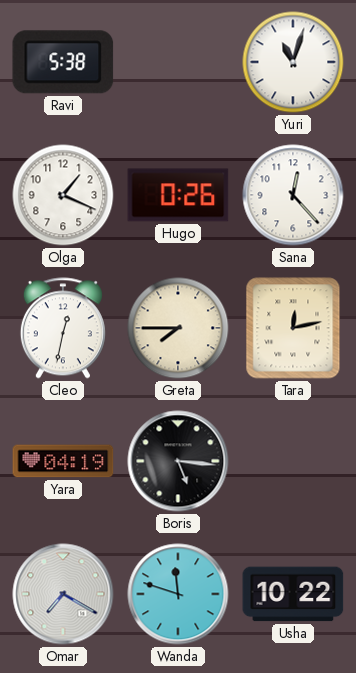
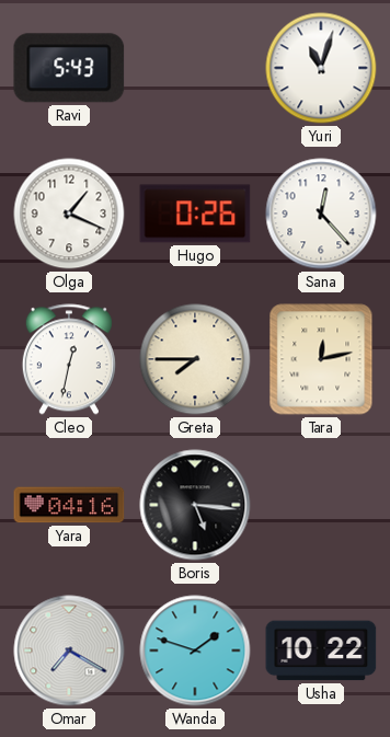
Ravi: 5:38 -> 5:43
Yara: 04:19 -> 04:16
Wanda: 11:48 -> 1:48
